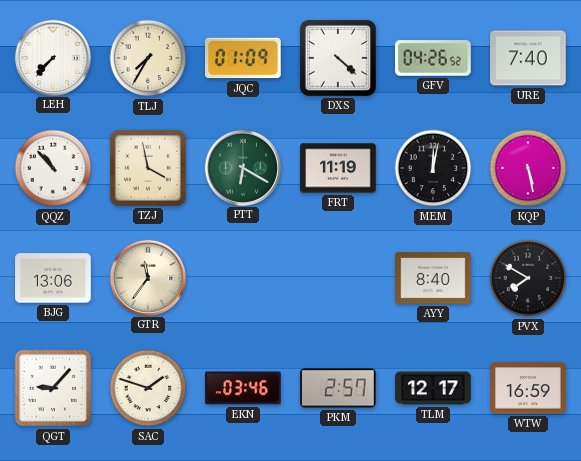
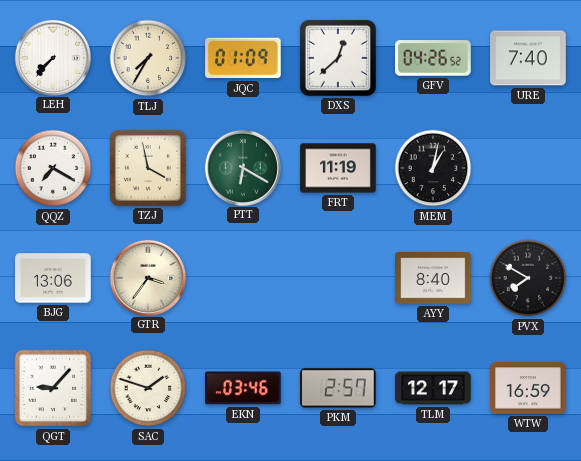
DXS: 4:22 -> 12:38
QQZ: 10:53 -> 7:20
MEM: 12:02 -> 1:02
KQP: 5:28 -> none
GTR: 11:36 -> 3:36
